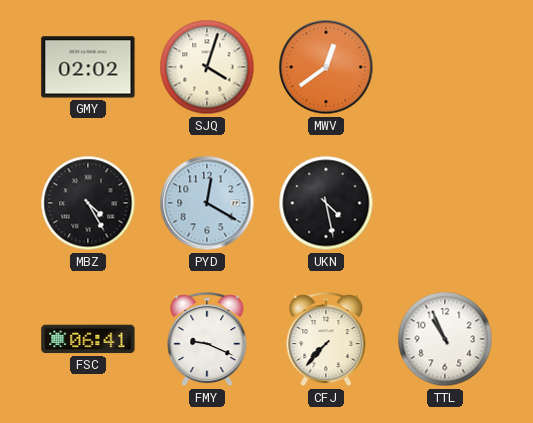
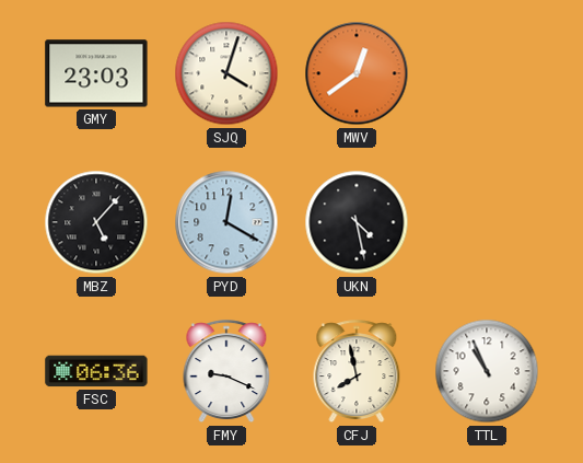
GMY: 02:02 -> 23:03
MBZ: 4:25 -> 5:07
FSC: 06:41 -> 06:36
CFJ: 7:37 -> 7:58
